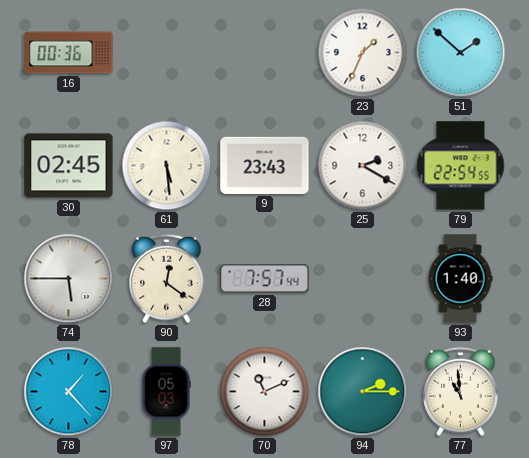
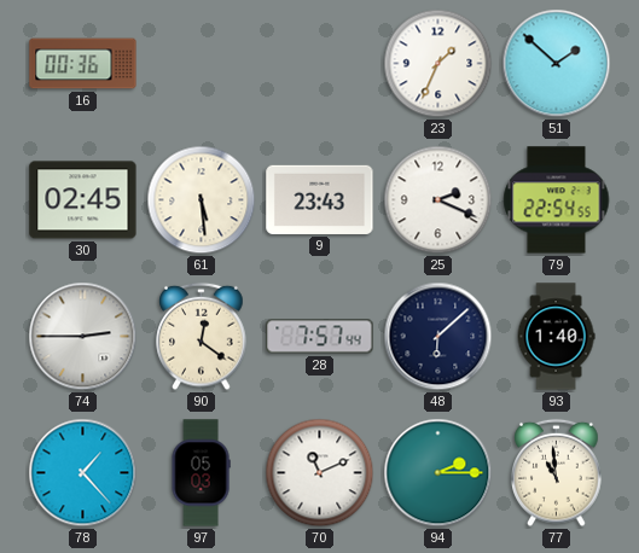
25: 2:20 -> 2:19
74: 5:45 -> 2:45
48: none -> 6:08
